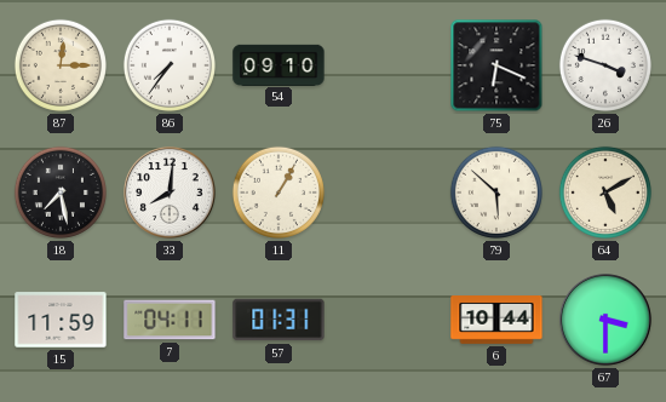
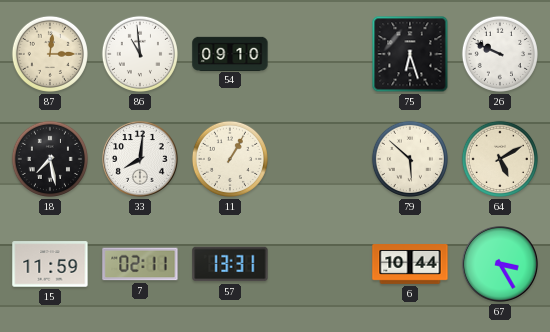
86: 7:36 -> 10:59
75: 6:19 -> 6:27
26: 3:48 -> 9:49
7: 04:11 -> 02:11
57: 01:31 -> 13:31
67: 3:30 -> 3:25
